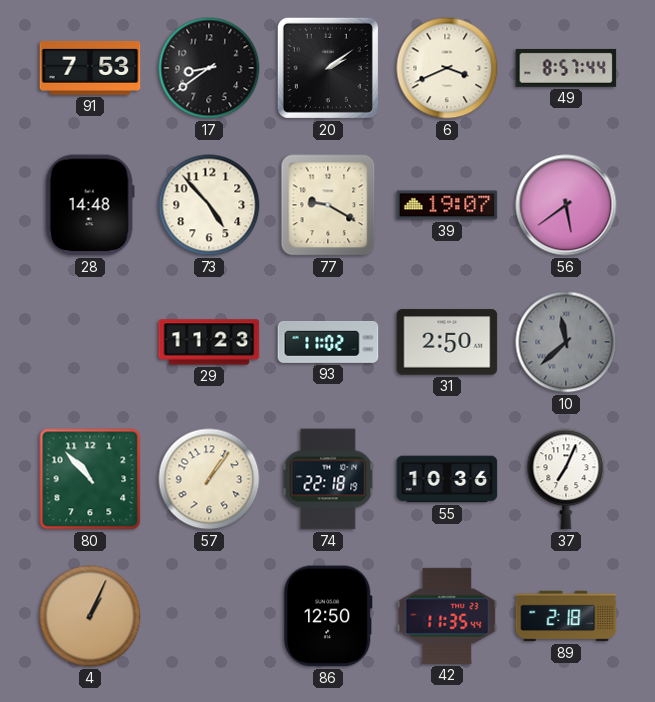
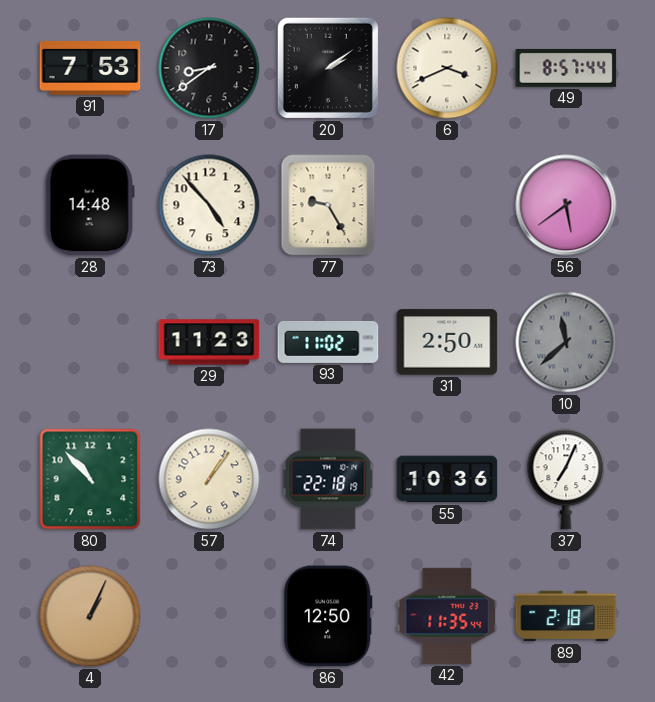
77: 9:20 -> 9:25
39: 19:07 -> none
